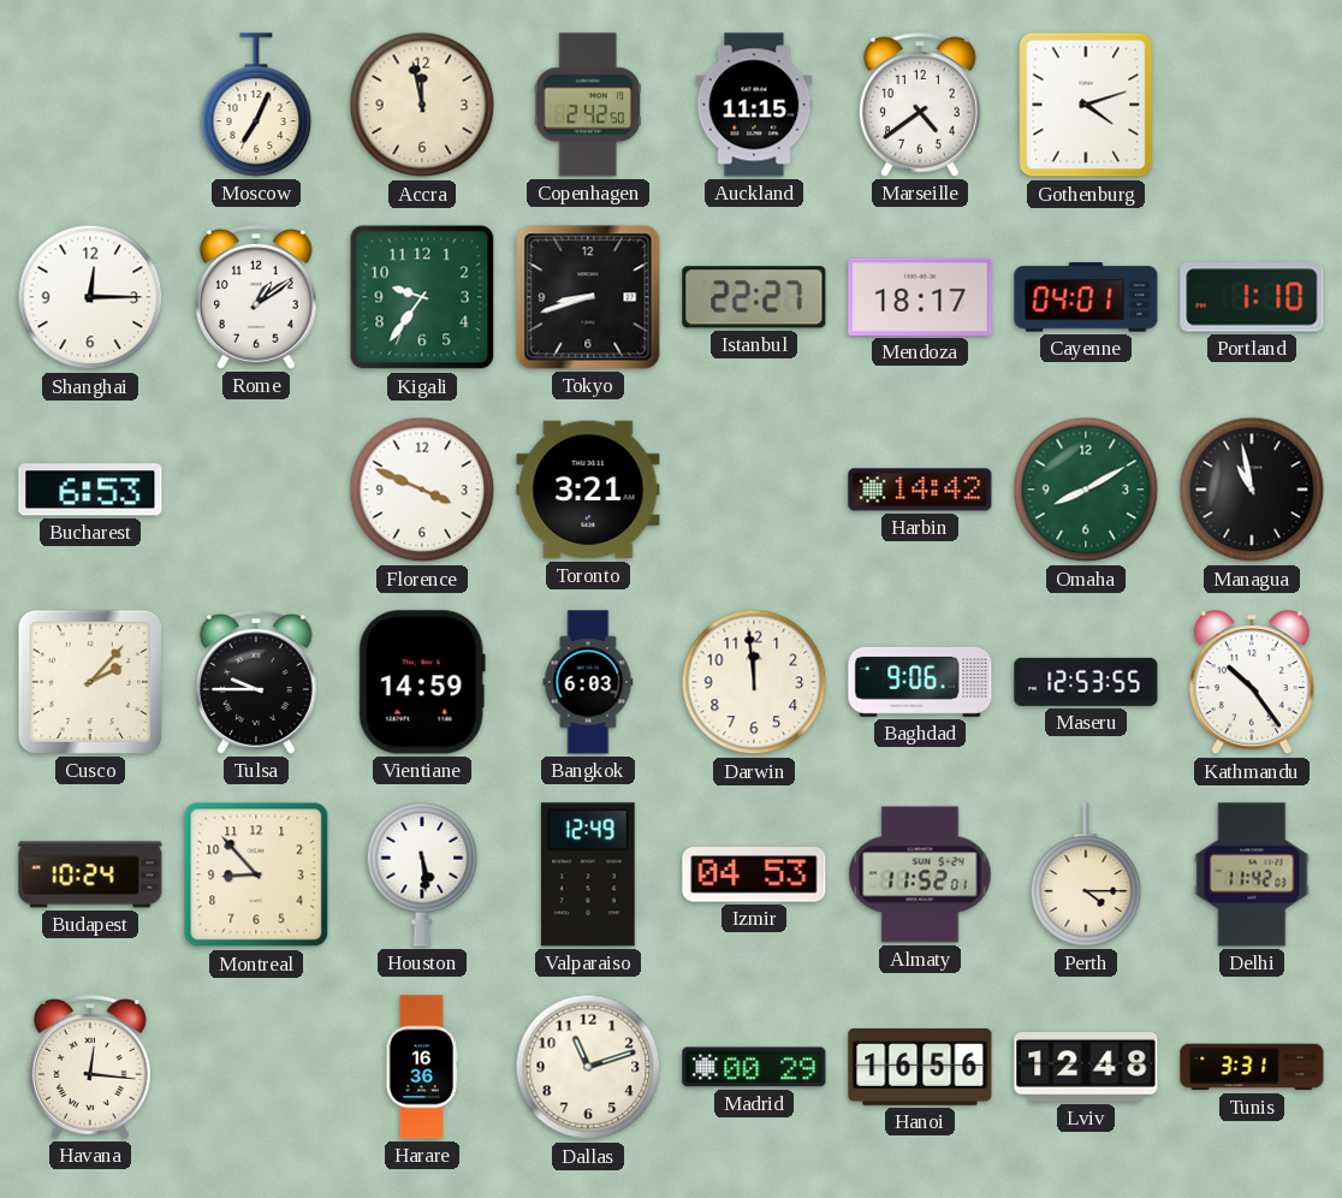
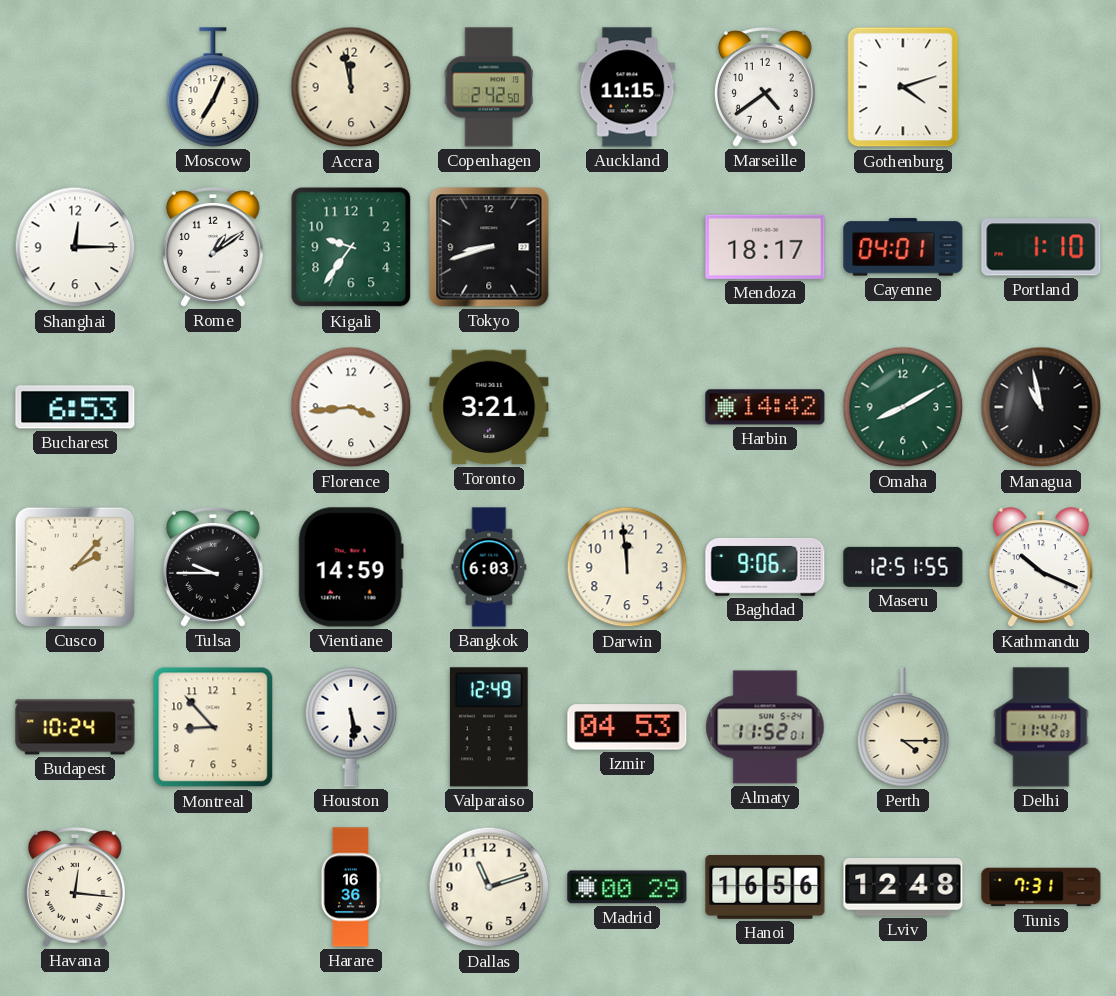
Istanbul: 22:27 -> none
Florence: 3:49 -> 3:44
Maseru: 12:53 -> 12:51
Kathmandu: 10:24 -> 10:19
Tunis: 3:31 -> 7:31
